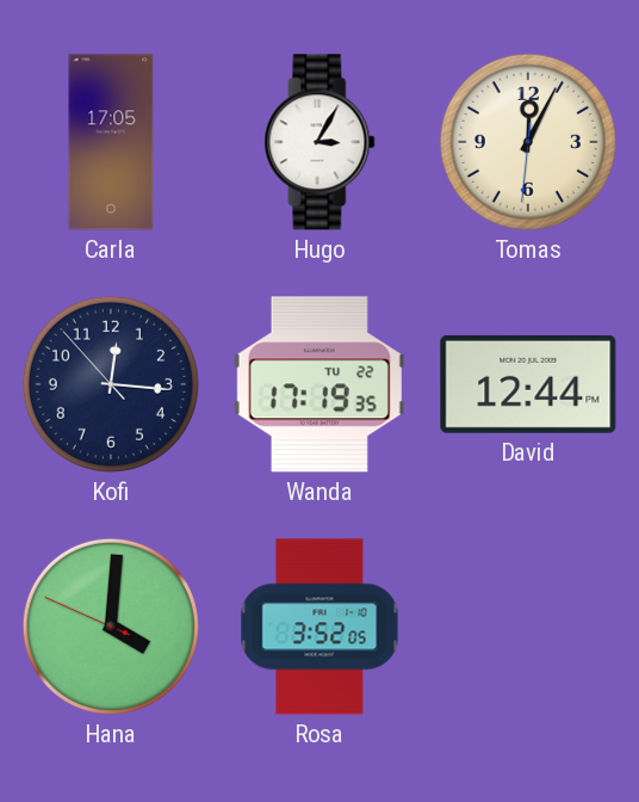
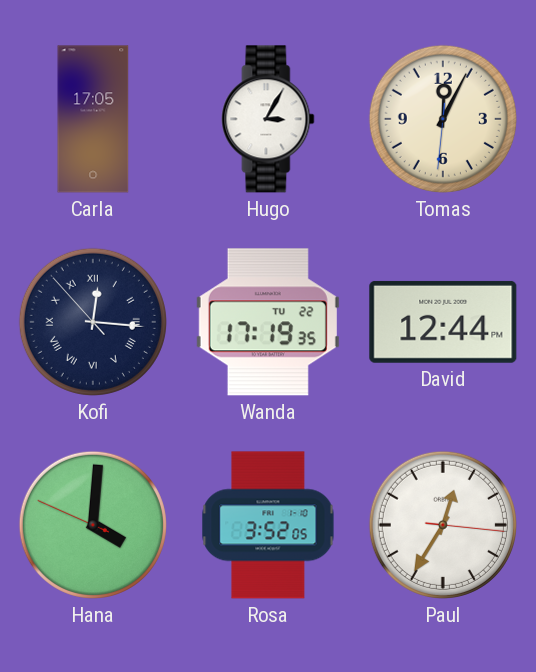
Kofi numerals: Arabic -> Roman
Paul: none -> 12:35
